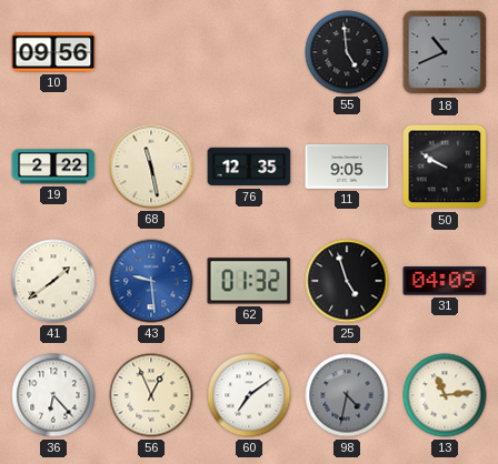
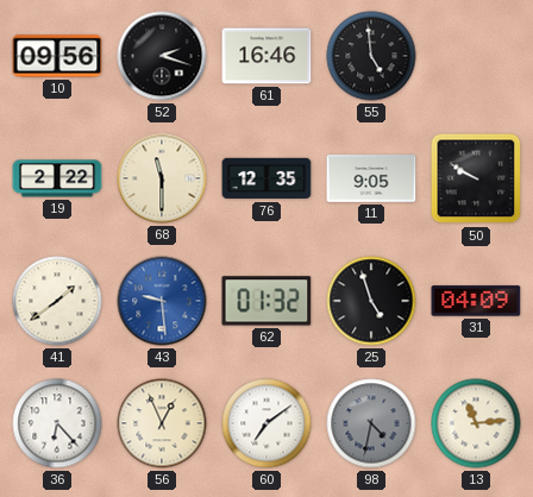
52: none -> 2:18
61: none -> 16:46
18: 10:41 -> none
68: 11:28 -> 11:30
